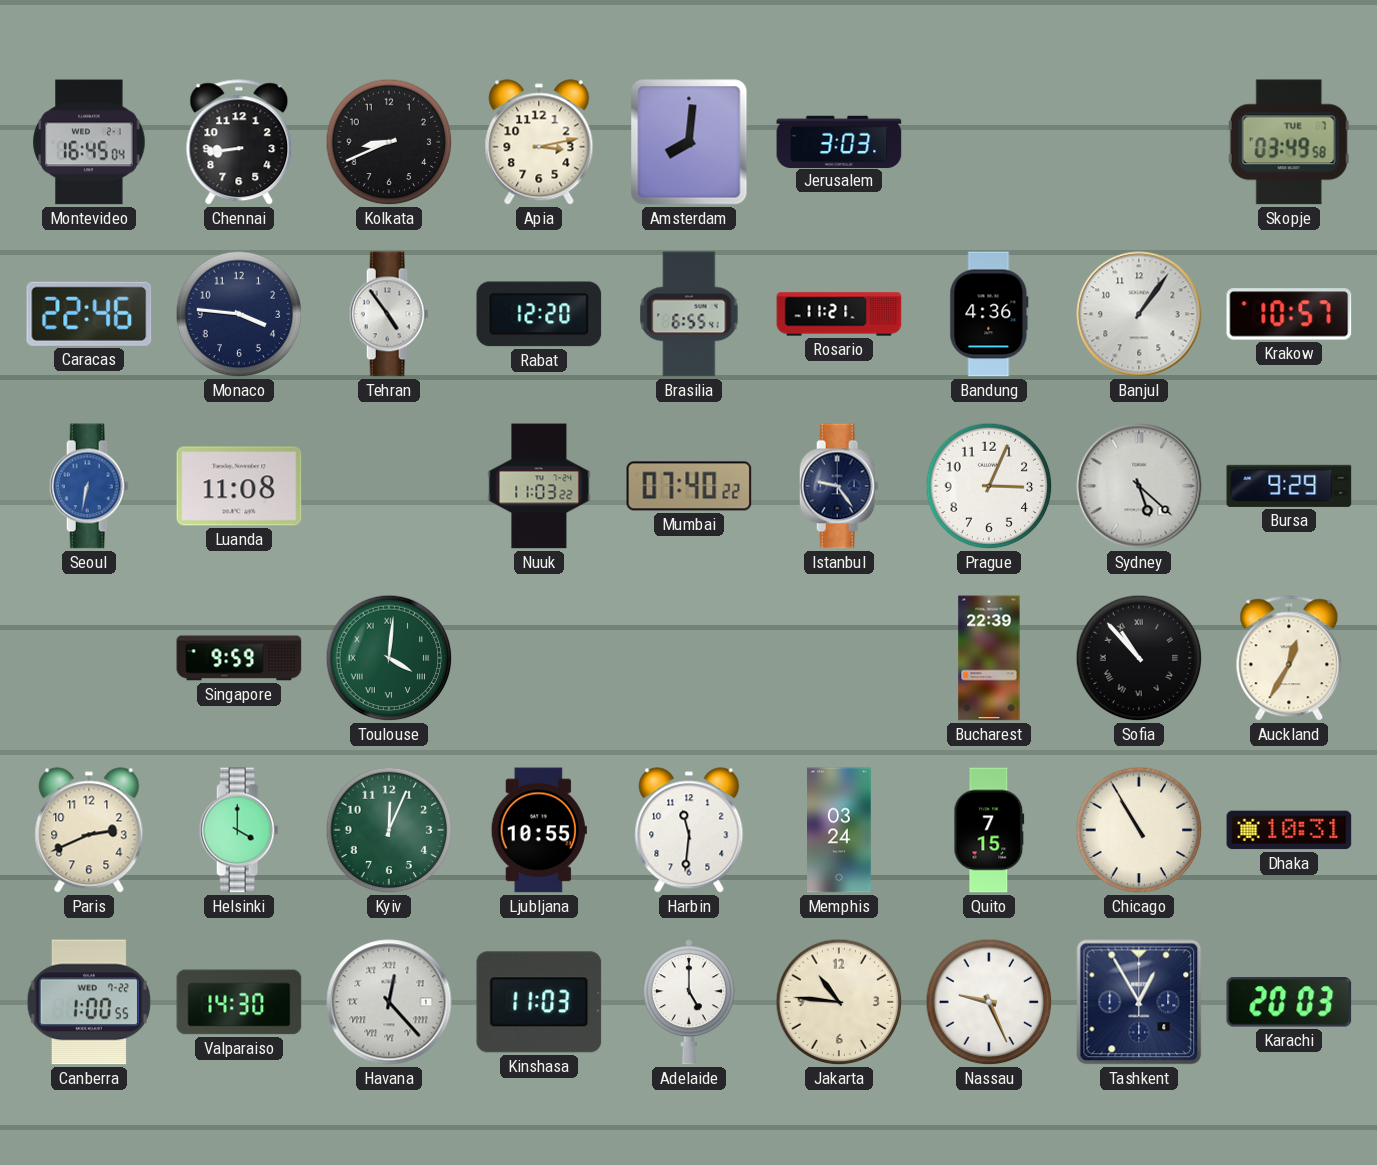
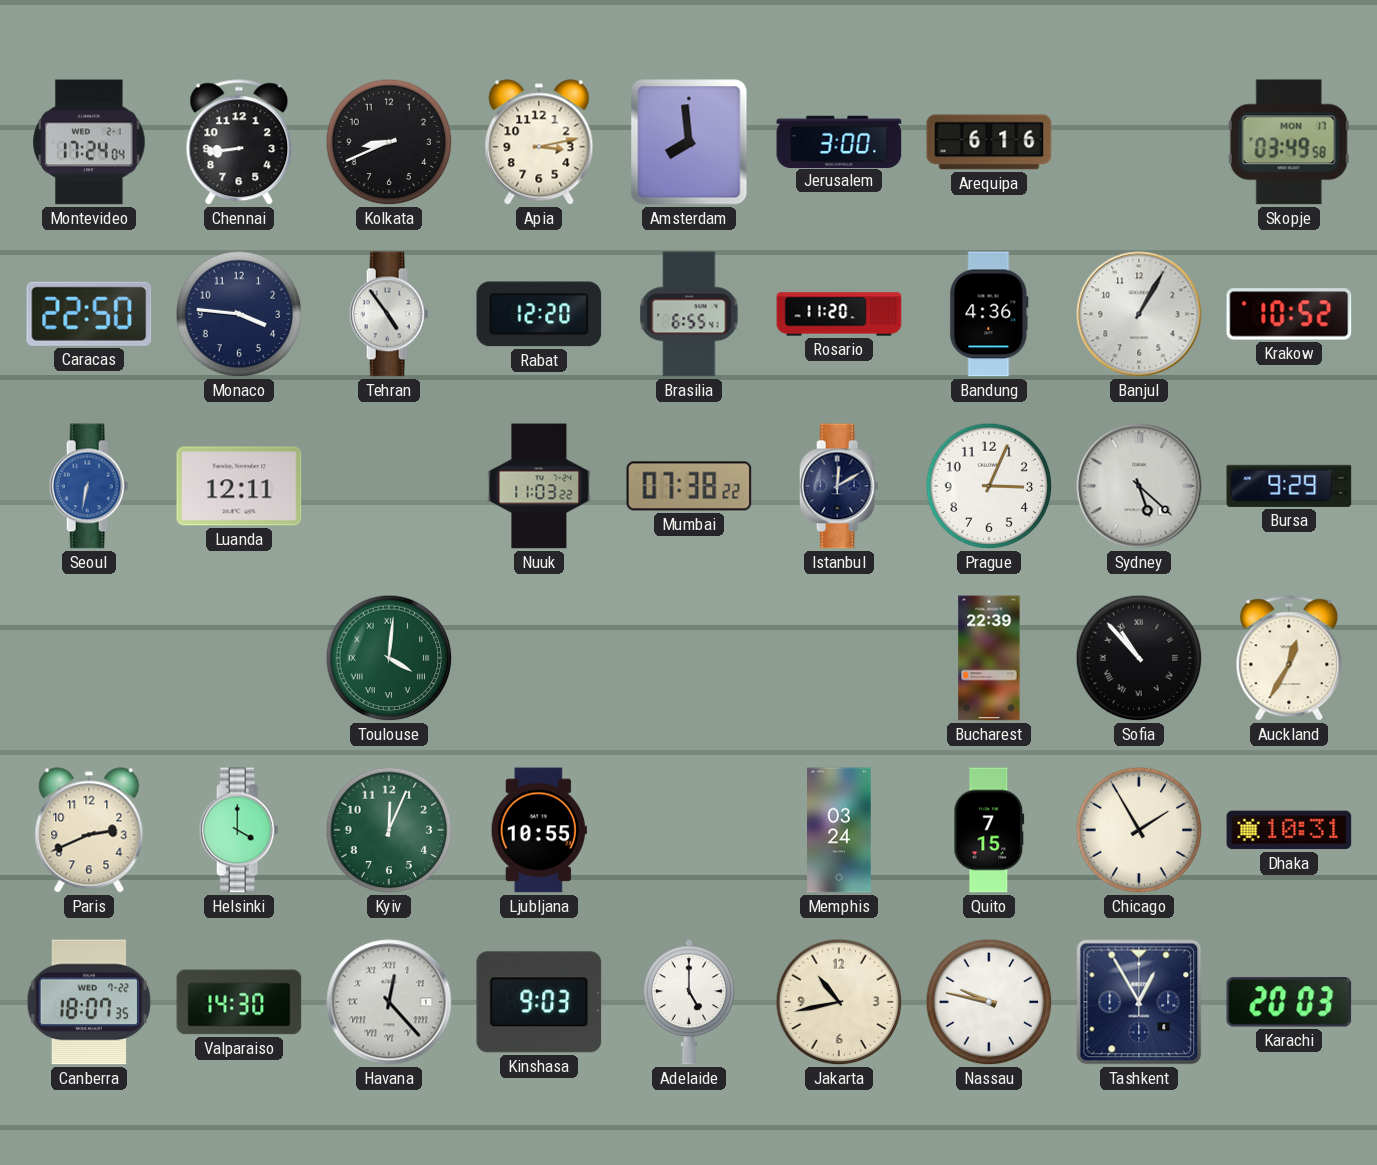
Montevideo: 16:45 -> 17:24
Amsterdam: 8:01 -> 7:59
Jerusalem: 3:03 -> 3:00
Arequipa: none -> 6:16
Skopje date: TUE 7 -> MON 17
Caracas: 22:46 -> 22:50
Rosario: 11:21 -> 11:20
Banjul: 1:06 -> 1:05
Krakow: 10:57 -> 10:52
Luanda: 11:08 -> 12:11
Mumbai: 07:40 -> 07:38
Istanbul: 9:24 -> 12:10
Singapore: 9:59 -> none
Harbin: 11:31 -> none
Chicago: 10:55 -> 1:55
Canberra: 1:00 -> 18:07
Kinshasa: 11:03 -> 9:03
Jakarta: 10:46 -> 10:43
Nassau: 9:26 -> 9:47
